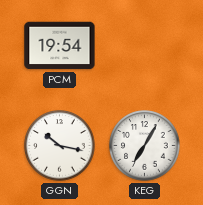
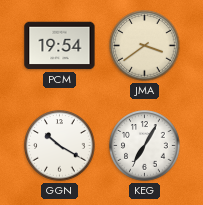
JMA: none -> 3:39
GGN: 10:17 -> 10:20
